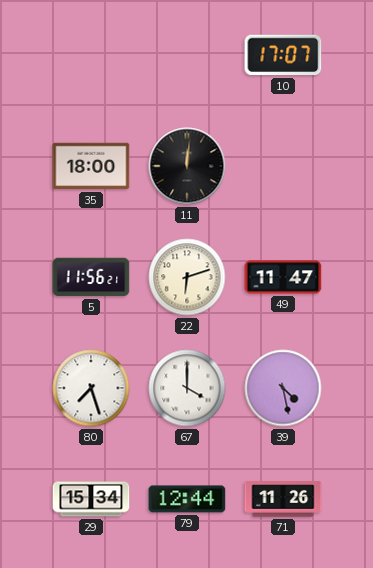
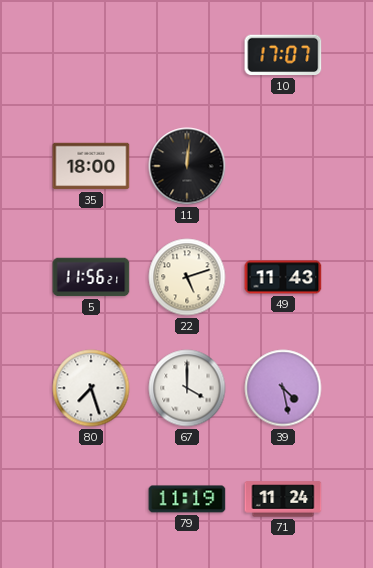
22: 6:12 -> 5:12
49: 11:47 -> 11:43
29: 15:34 -> none
79: 12:44 -> 11:19
71: 11:26 -> 11:24
